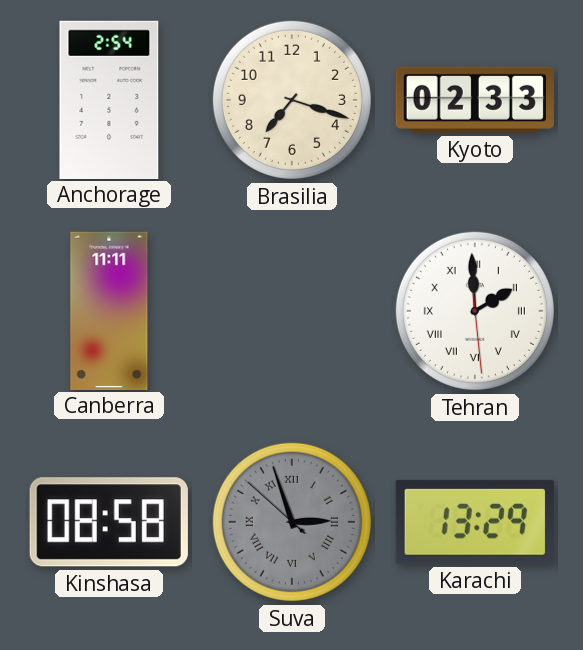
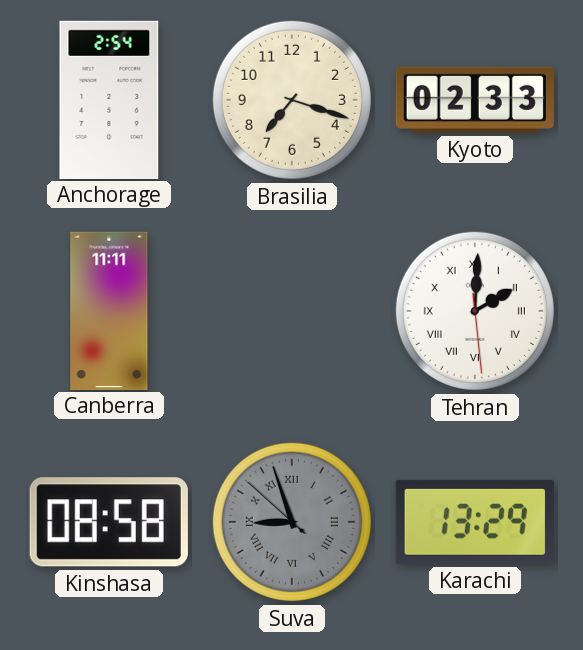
Tehran: 1:59 -> 2:00
Suva: 2:56 -> 8:56
